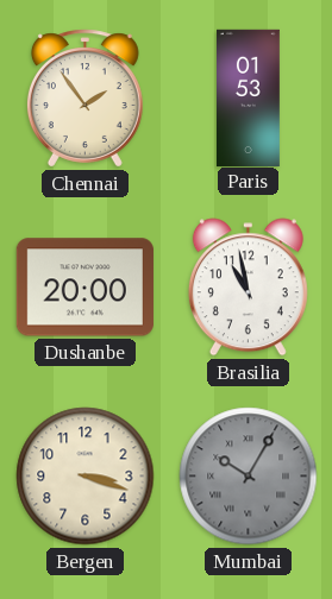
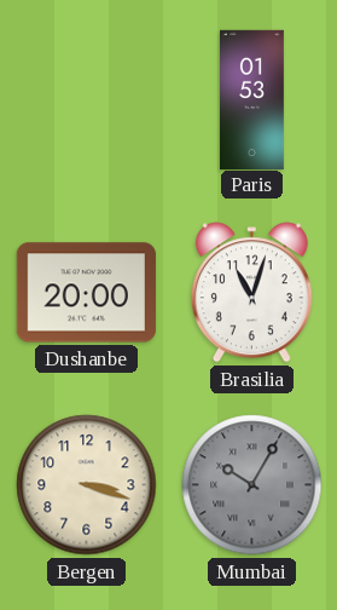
Chennai: 1:54 -> none
Brasilia: 10:58 -> 11:03
